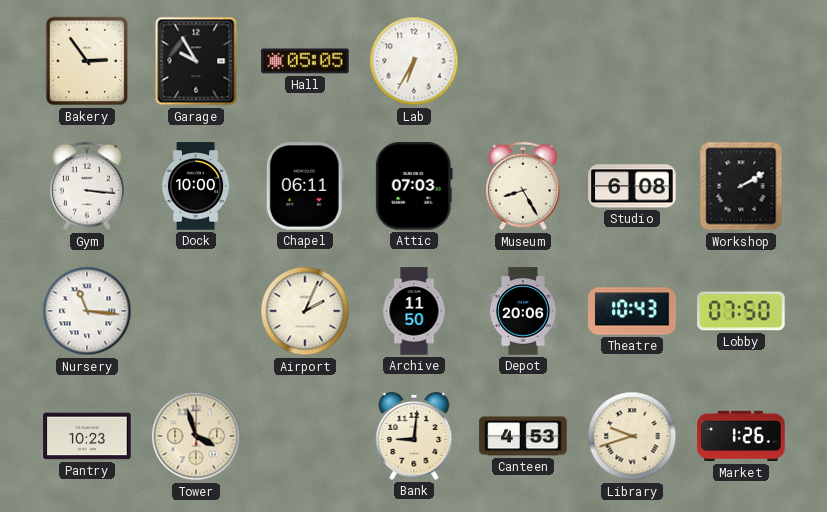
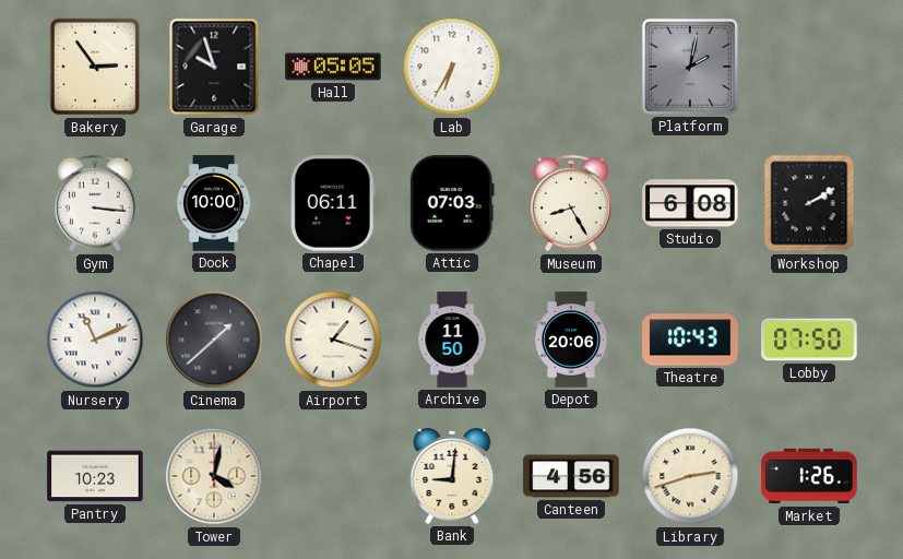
Garage: 9:55 -> 9:57
Platform: none -> 2:02
Nursery: 11:16 -> 11:11
Cinema: none -> 1:38
Airport: 2:04 -> 1:18
Tower: 3:57 -> 4:02
Canteen: 4:53 -> 4:56
Library: 9:42 -> 2:42
